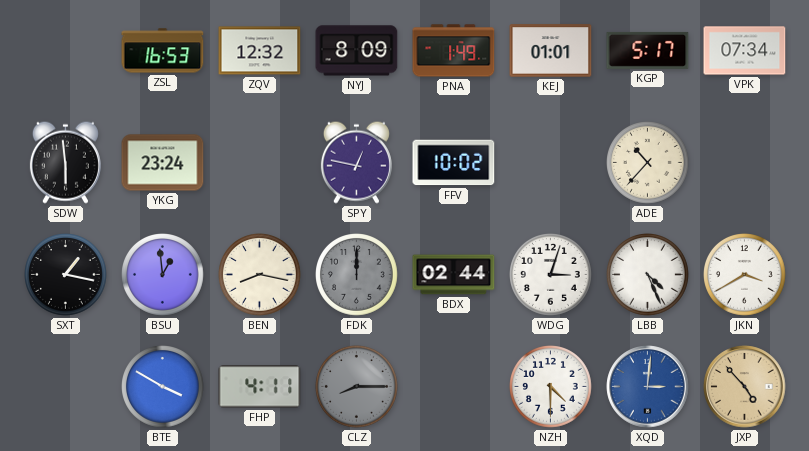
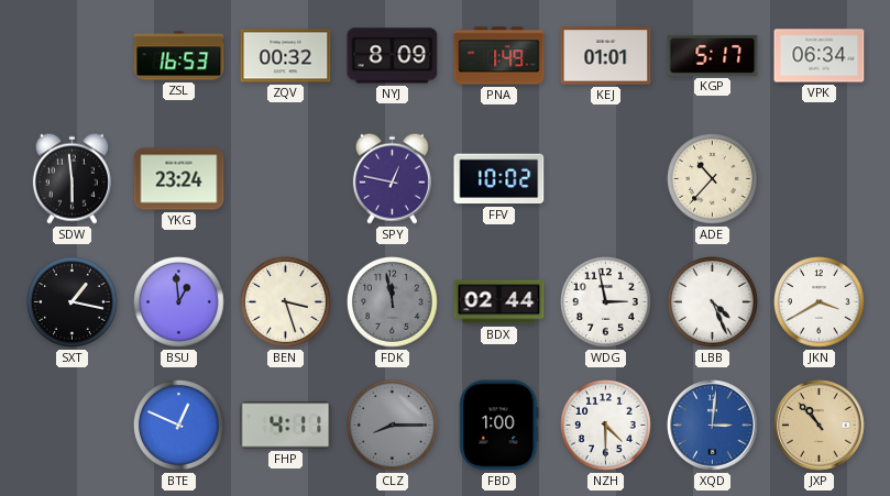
ZQV: 12:32 -> 00:32
VPK: 07:34 -> 06:34
BEN: 8:17 -> 3:27
FDK: 12:00 -> 11:58
WDG: 3:03 -> 2:58
BTE: 3:50 -> 12:49
FBD: none -> 1:00
JXP: 4:53 -> 10:53
